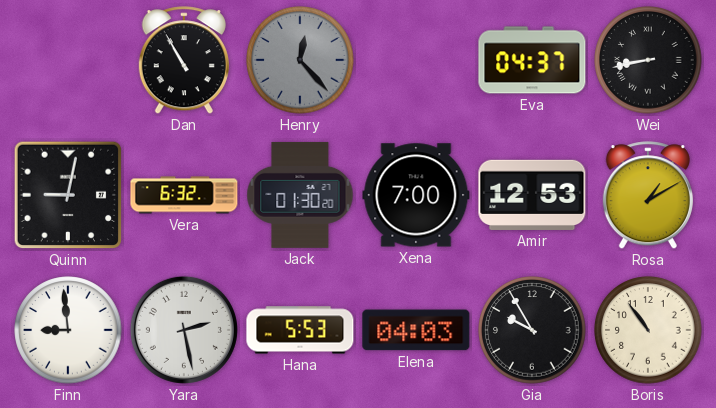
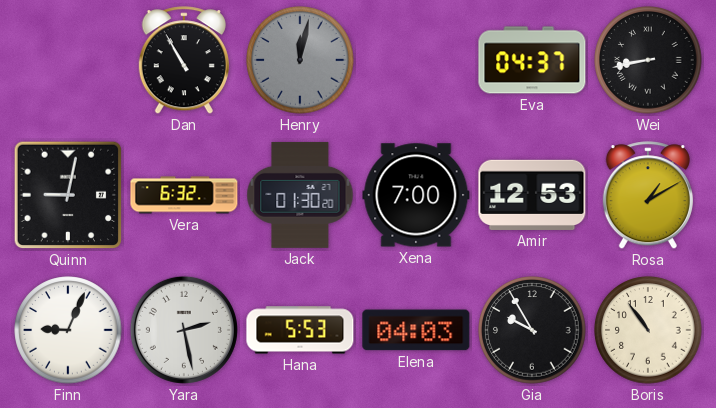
Henry: 12:23 -> 12:02
Finn: 8:59 -> 9:04
